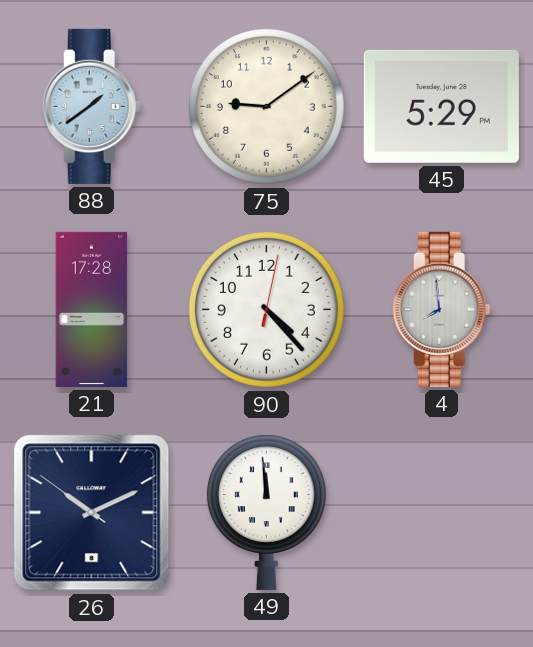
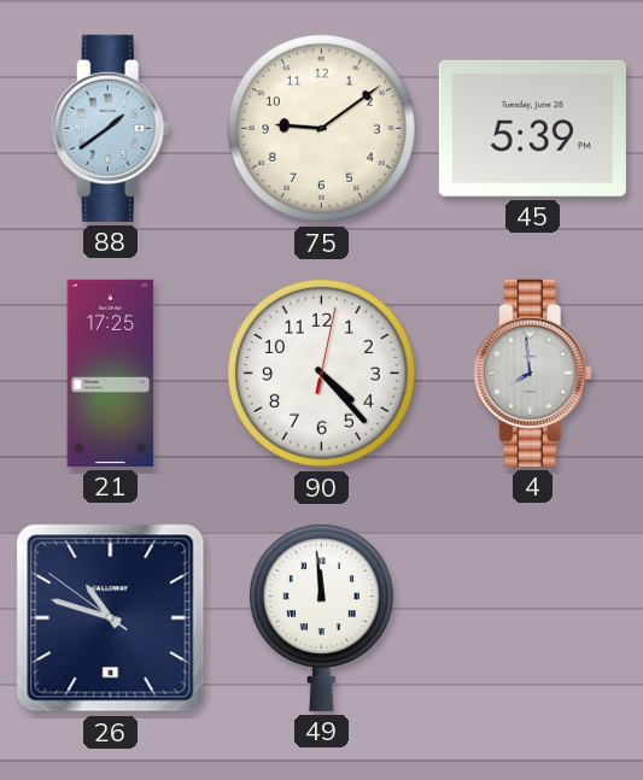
45: 5:29 -> 5:39
21: 17:28 -> 17:25
26: 10:10 -> 10:47
